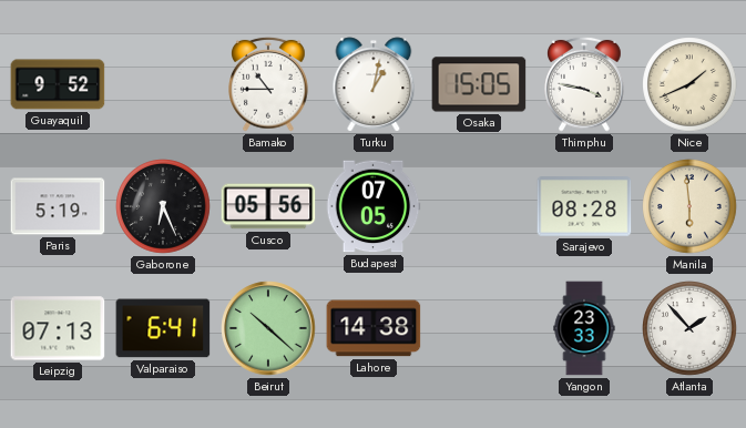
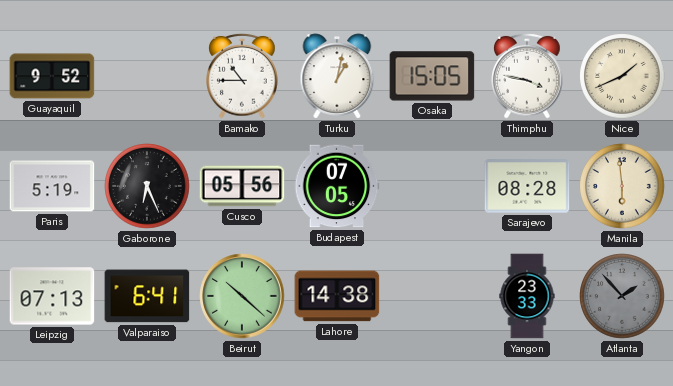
Atlanta dial: white -> grey
